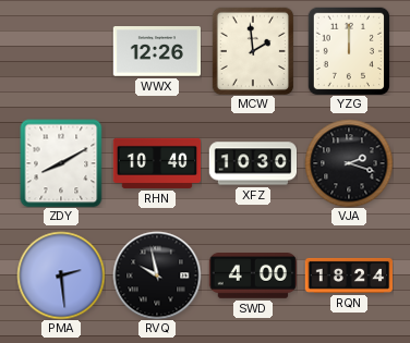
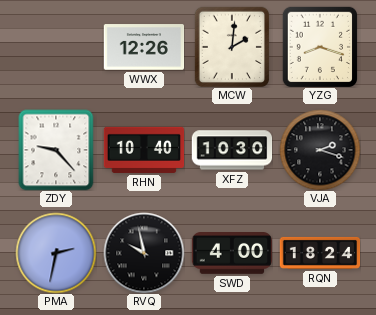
MCW: 1:59 -> 2:01
YZG: 12:00 -> 8:18
ZDY: 8:10 -> 9:23
PMA: 2:29 -> 2:32
